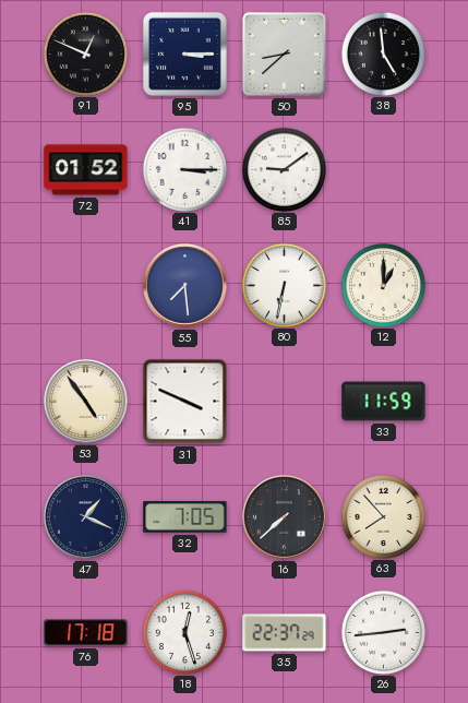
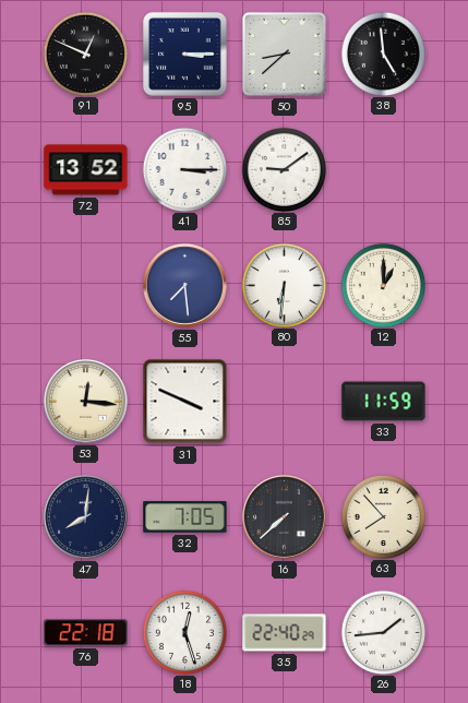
72: 01:52 -> 13:52
80: 6:32 -> 6:31
53: 4:54 -> 12:16
47: 1:19 -> 8:01
76: 17:18 -> 22:18
35: 22:37 -> 22:40
26: 2:44 -> 1:44
